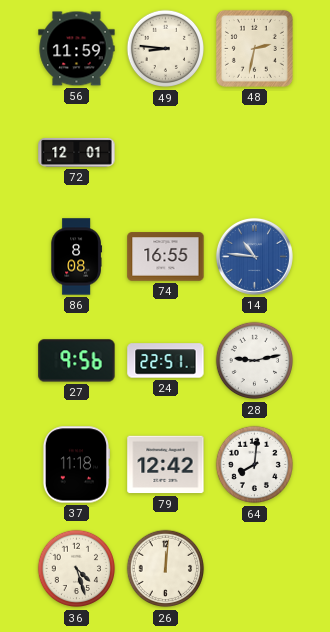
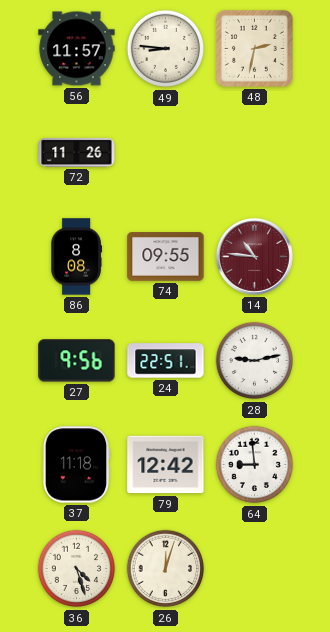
56: 11:59 -> 11:57
72: 12:01 -> 11:26
74: 16:55 -> 09:55
14 dial: blue -> burgundy
64: 8:01 -> 8:59
26: 12:01 -> 12:03
